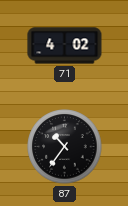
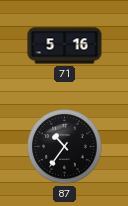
71: 4:02 -> 5:16
